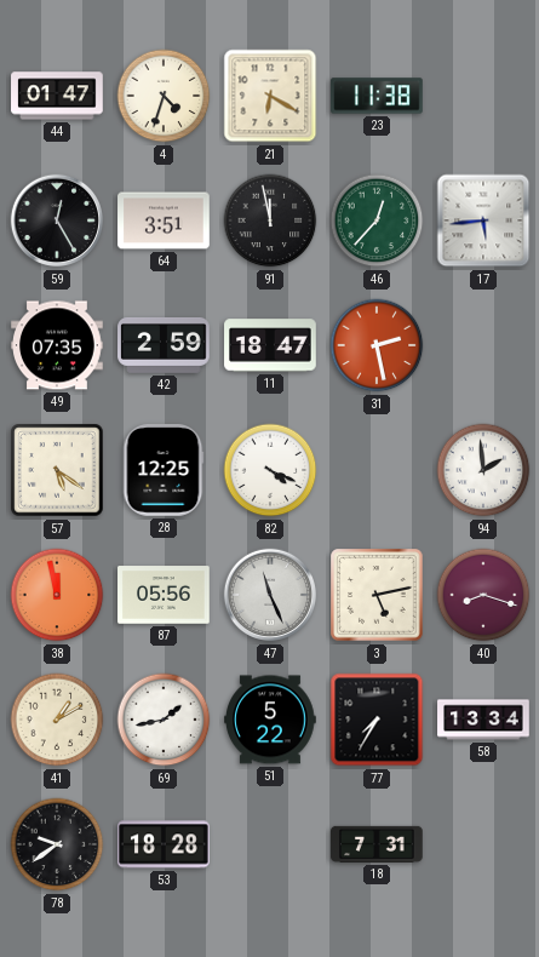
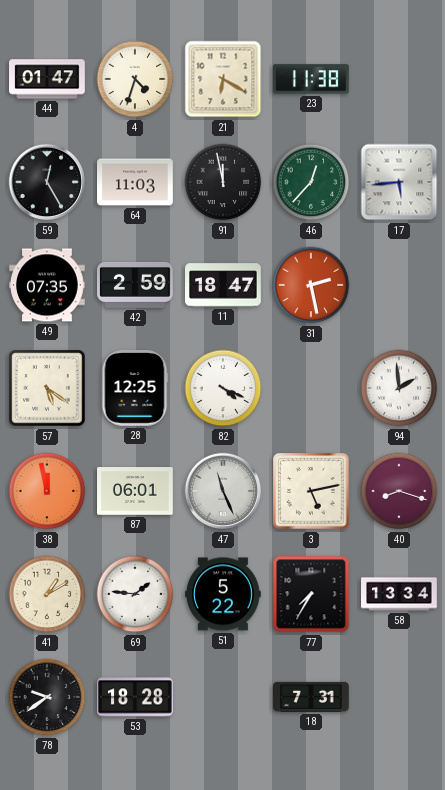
64: 3:51 -> 11:03
87: 05:56 -> 06:01
69: 1:43 -> 1:46
